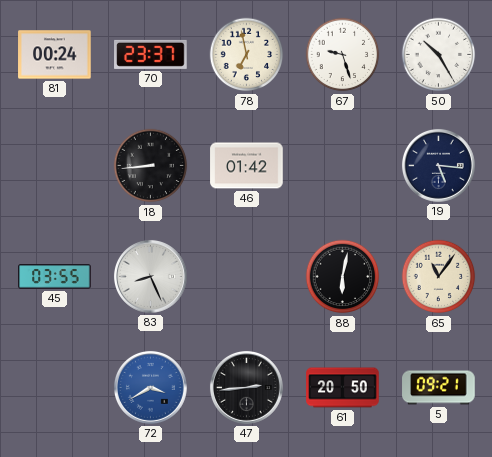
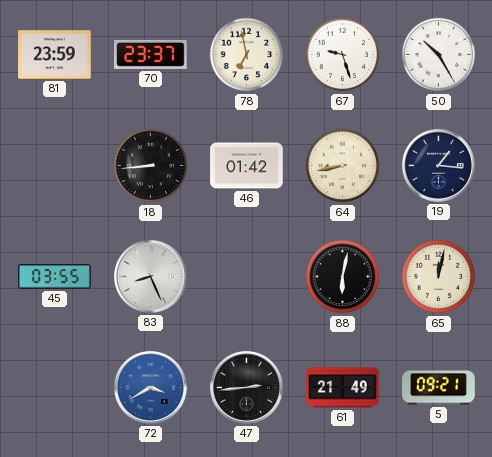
81: 00:24 -> 23:59
64: none -> 8:43
19: 5:16 -> 1:16
65: 11:06 -> 12:02
61: 20:50 -> 21:49
